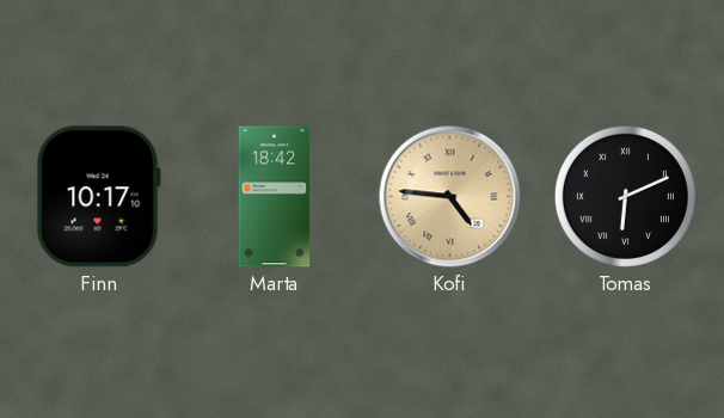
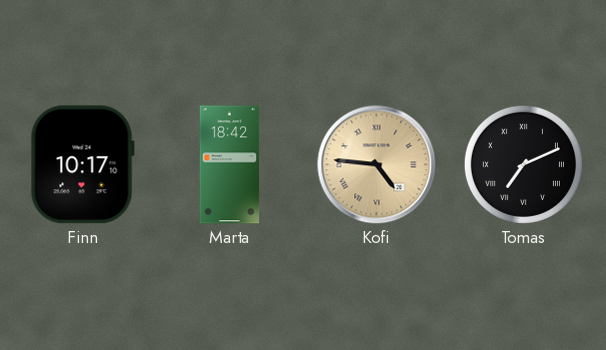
Tomas: 6:11 -> 7:11
